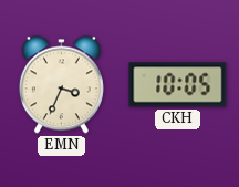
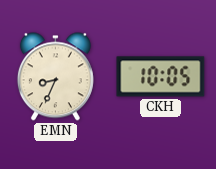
EMN: 3:34 -> 8:34
